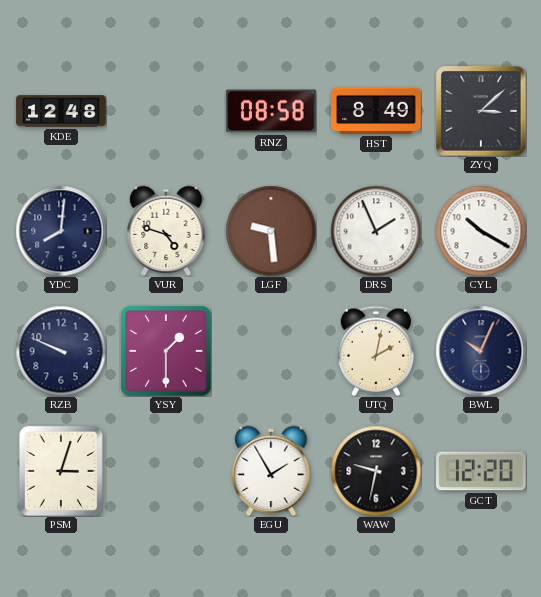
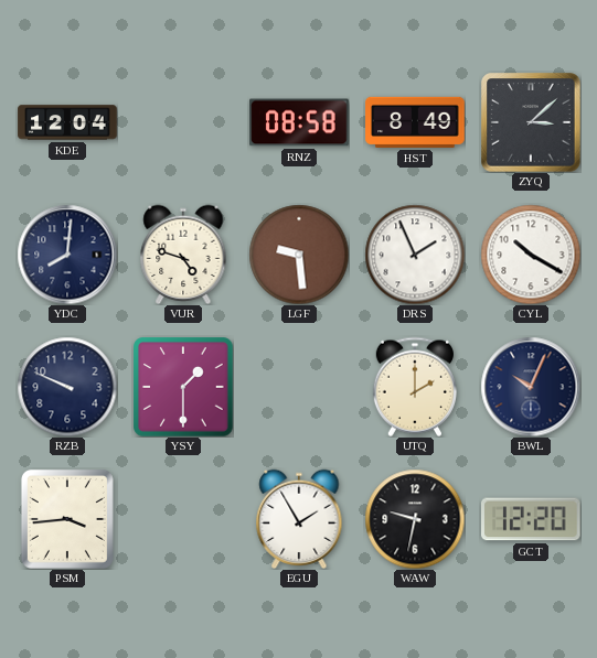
KDE: 12:48 -> 12:04
UTQ: 2:02 -> 2:00
PSM: 3:03 -> 3:44
